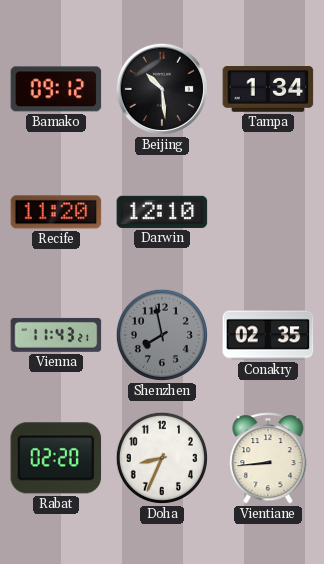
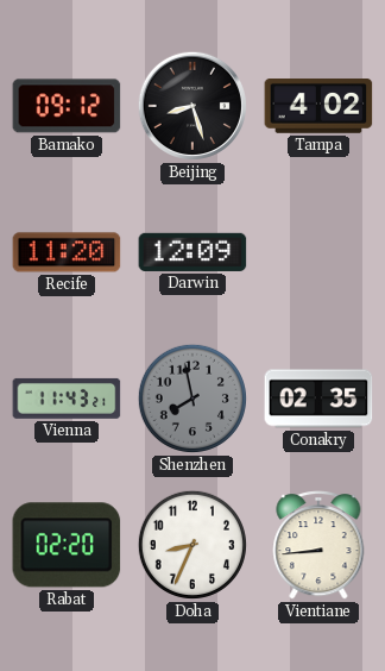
Beijing: 10:29 -> 8:27
Tampa: 1:34 -> 4:02
Darwin: 12:10 -> 12:09
